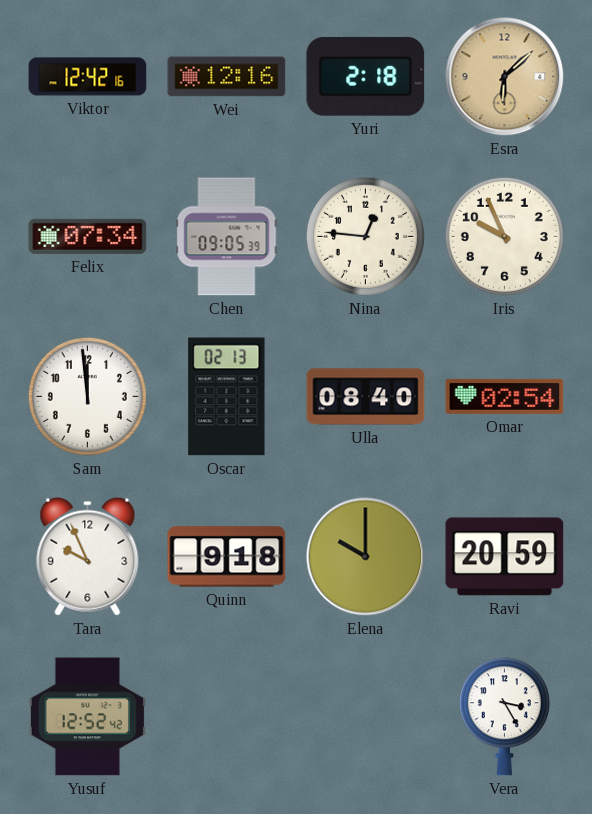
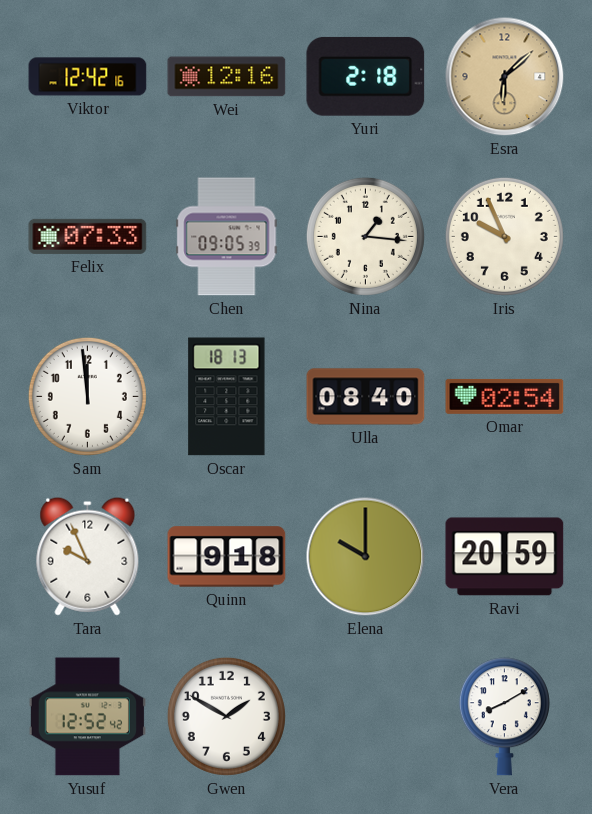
Felix: 07:34 -> 07:33
Nina: 12:46 -> 1:16
Oscar: 02:13 -> 18:13
Gwen: none -> 1:50
Vera: 3:25 -> 8:10
